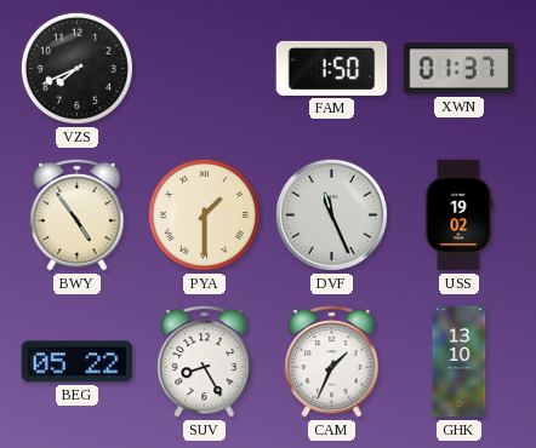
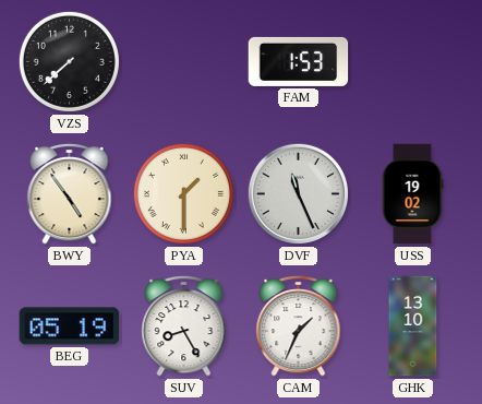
VZS: 7:41 -> 7:38
FAM: 1:50 -> 1:53
XWN: 01:37 -> none
BEG: 05:22 -> 05:19
